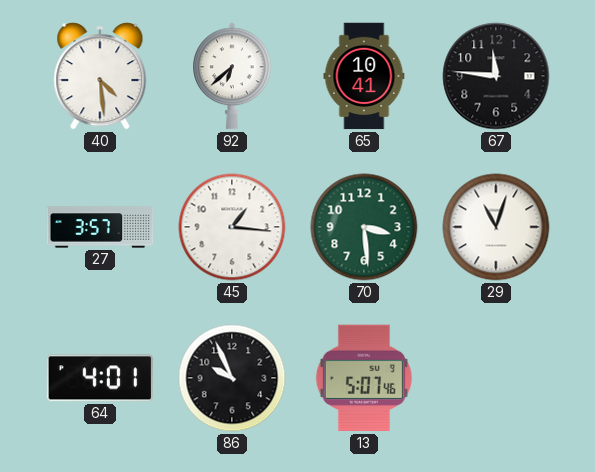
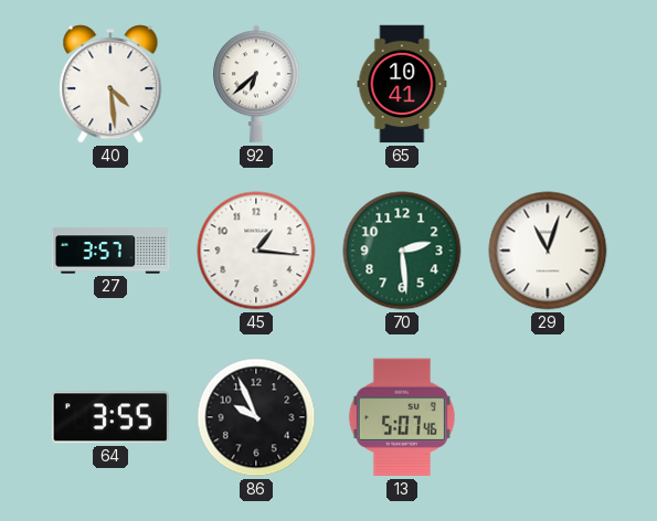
67: 11:46 -> none
70: 3:29 -> 2:29
64: 4:01 -> 3:55
